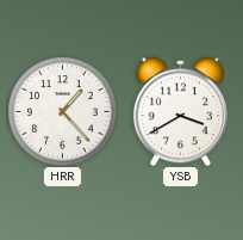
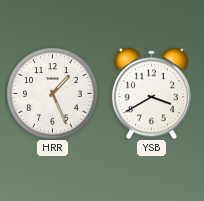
HRR: 1:23 -> 1:26
